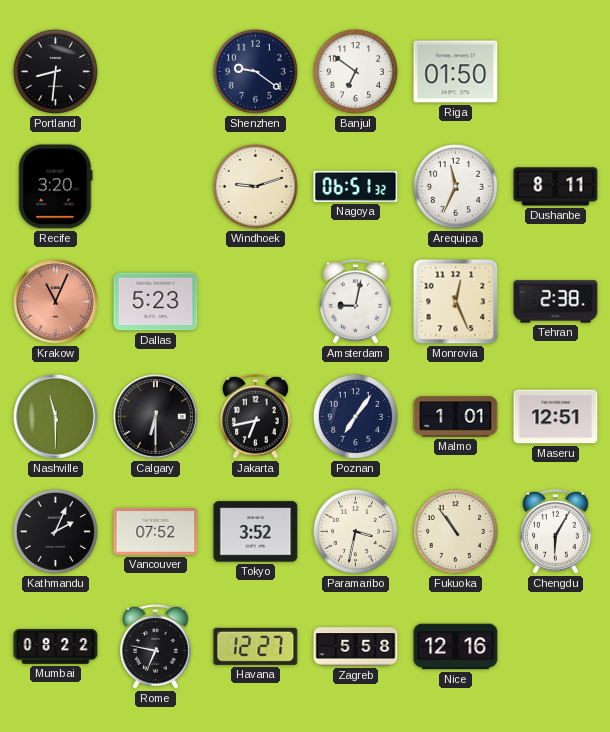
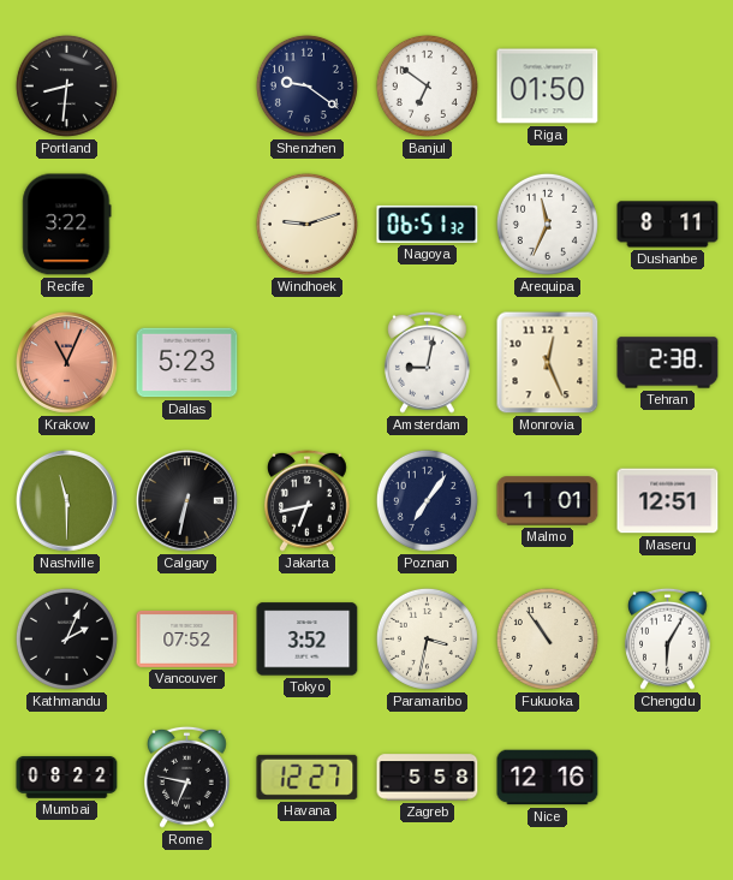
Recife: 3:20 -> 3:22
Calgary: 6:30 -> 6:32
